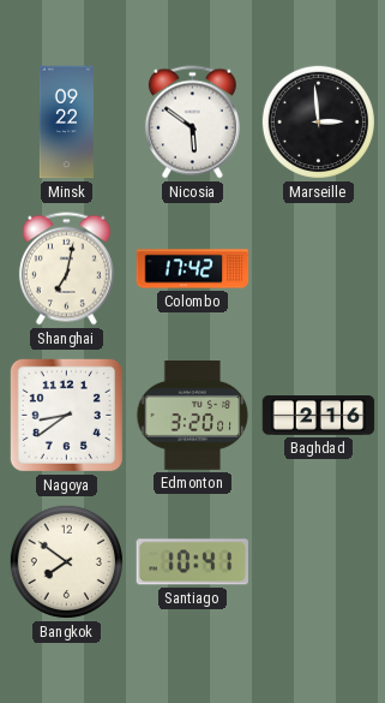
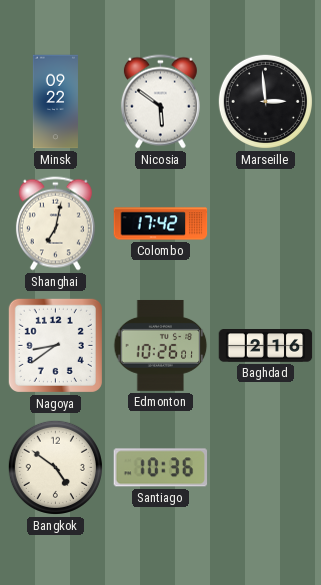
Edmonton: 3:20 -> 10:26
Bangkok: 7:51 -> 4:51
Santiago: 10:41 -> 10:36
